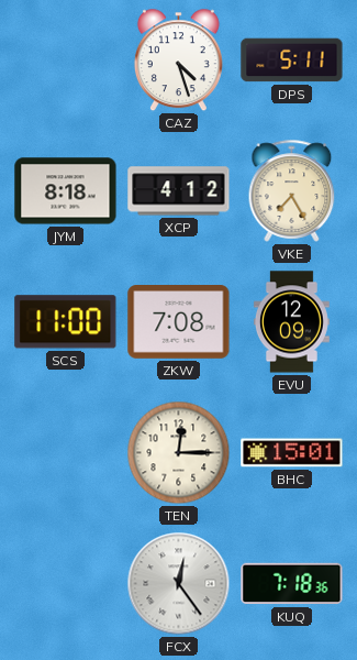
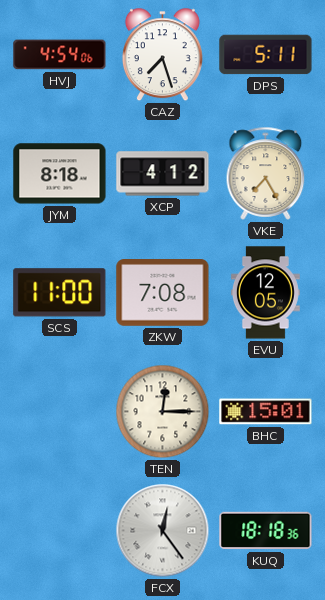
HVJ: none -> 4:54
CAZ: 4:27 -> 7:27
EVU: 12:09 -> 12:05
KUQ: 7:18 -> 18:18
